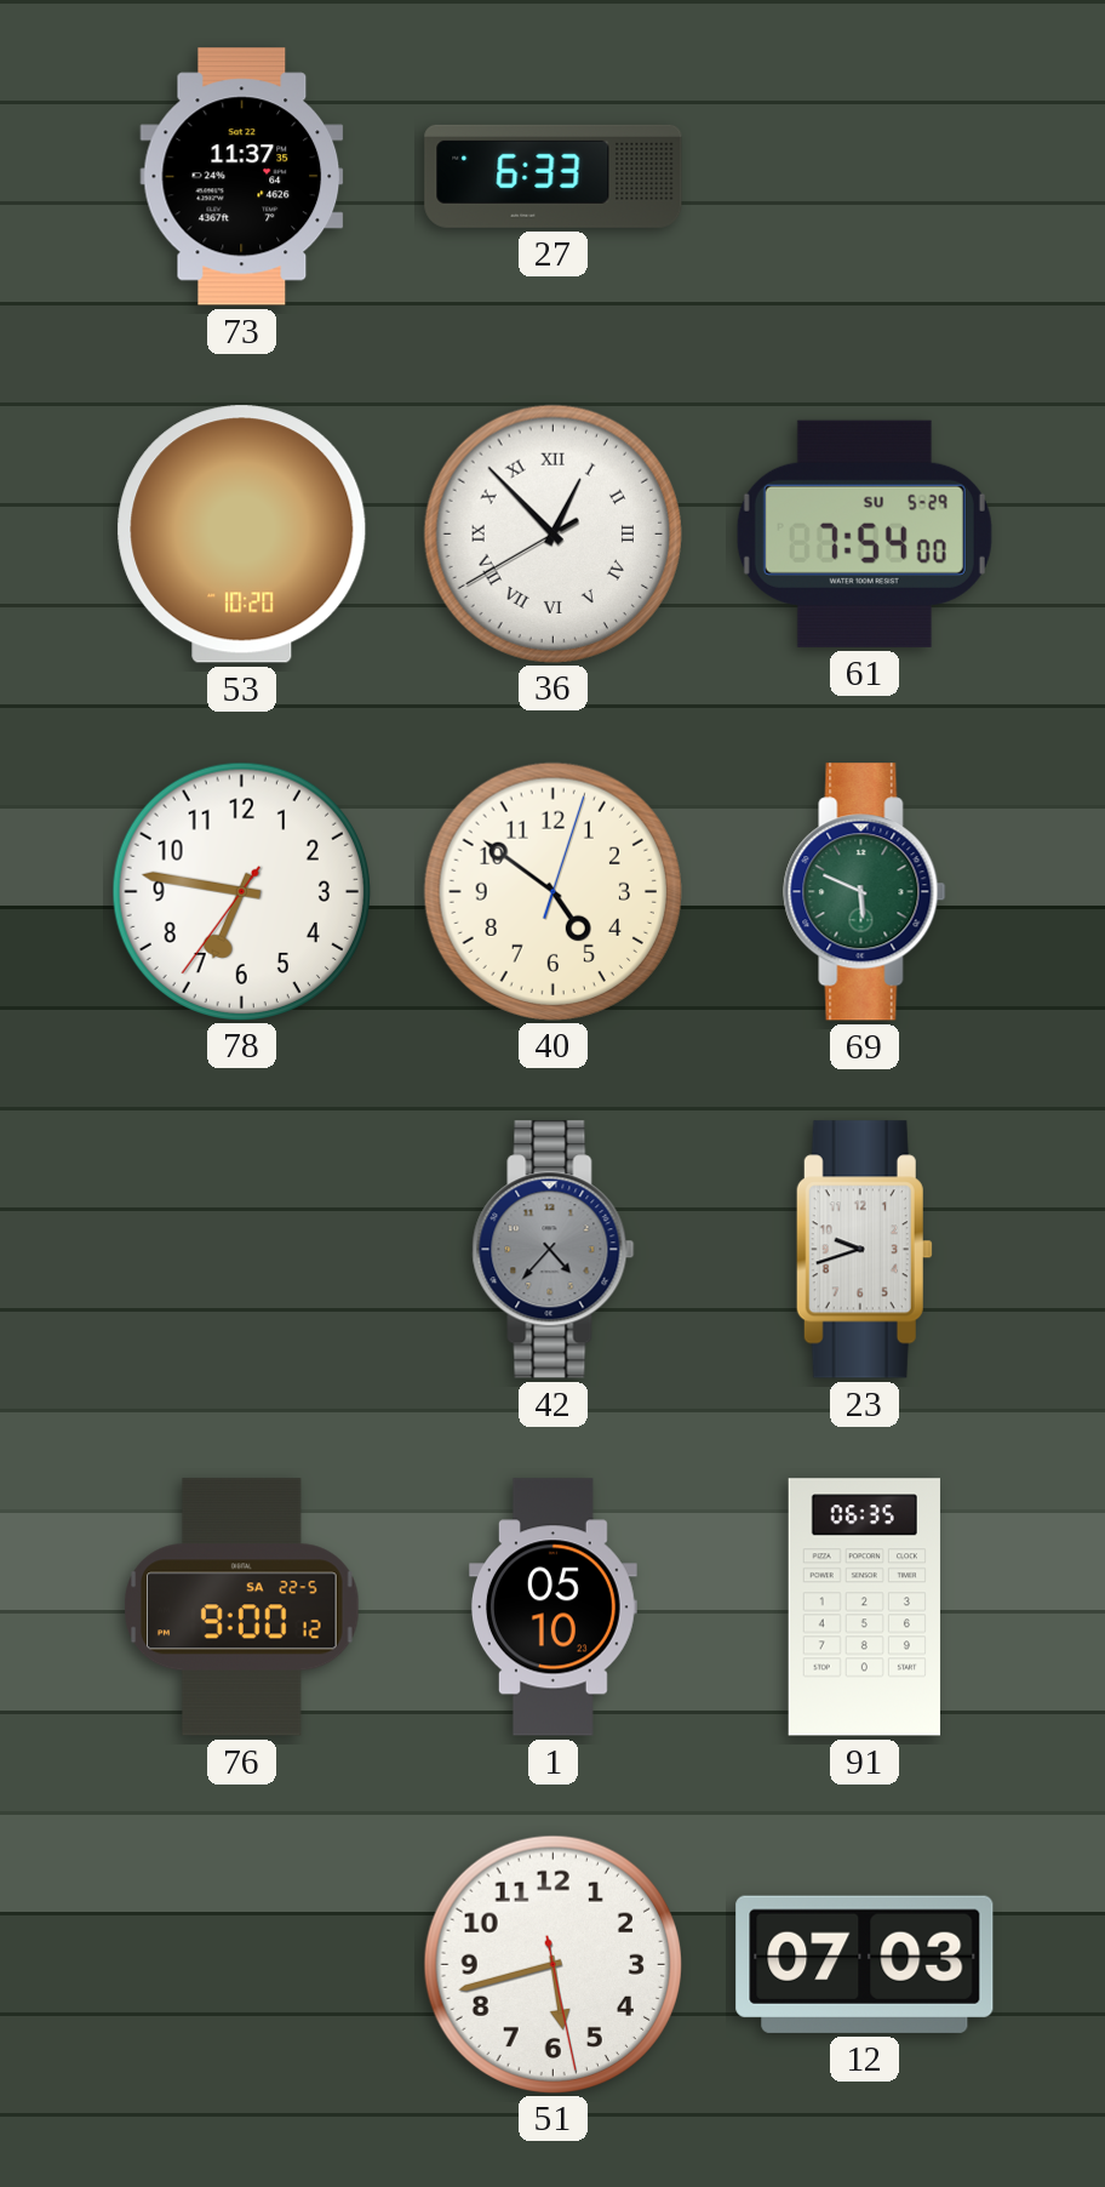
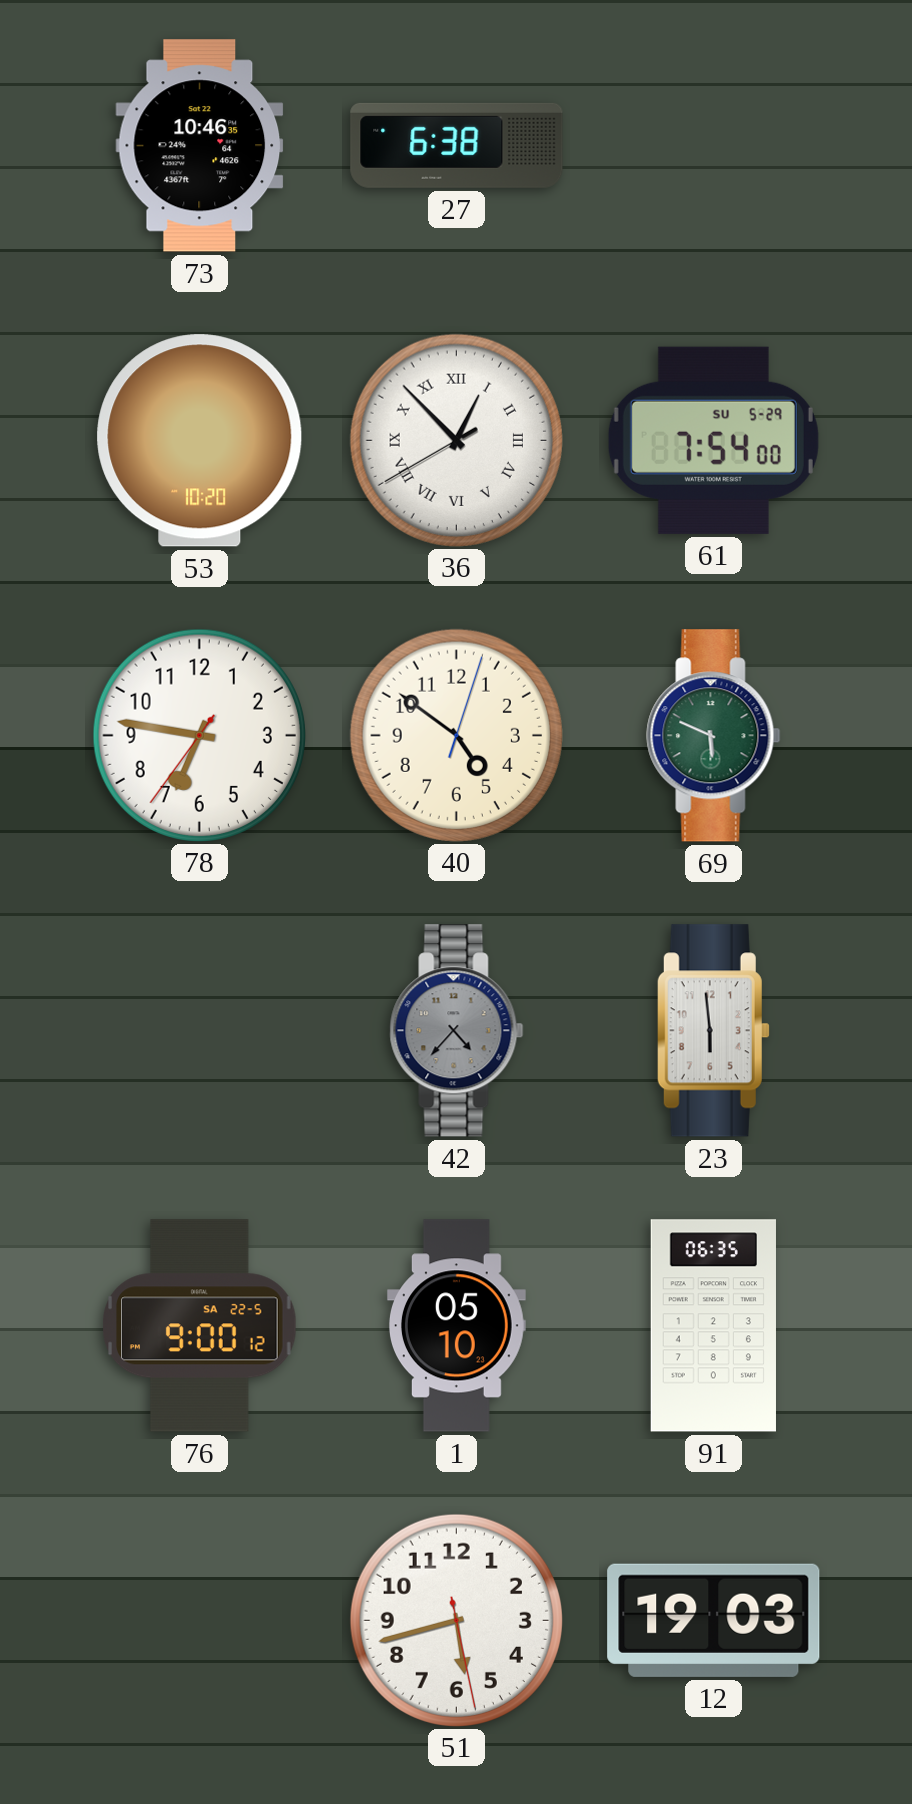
73: 11:37 -> 10:46
27: 6:33 -> 6:38
23: 9:42 -> 5:59
12: 07:03 -> 19:03
